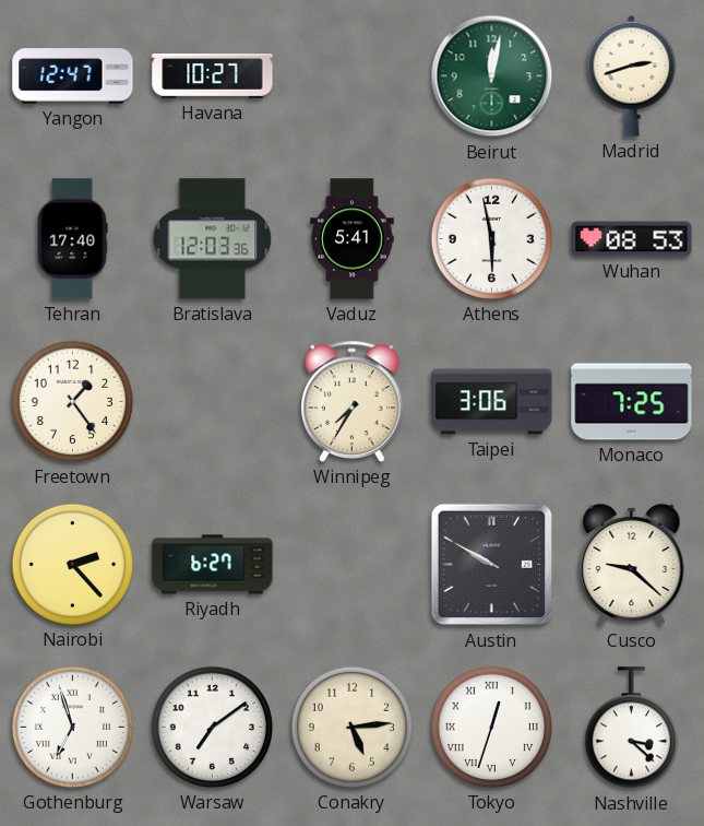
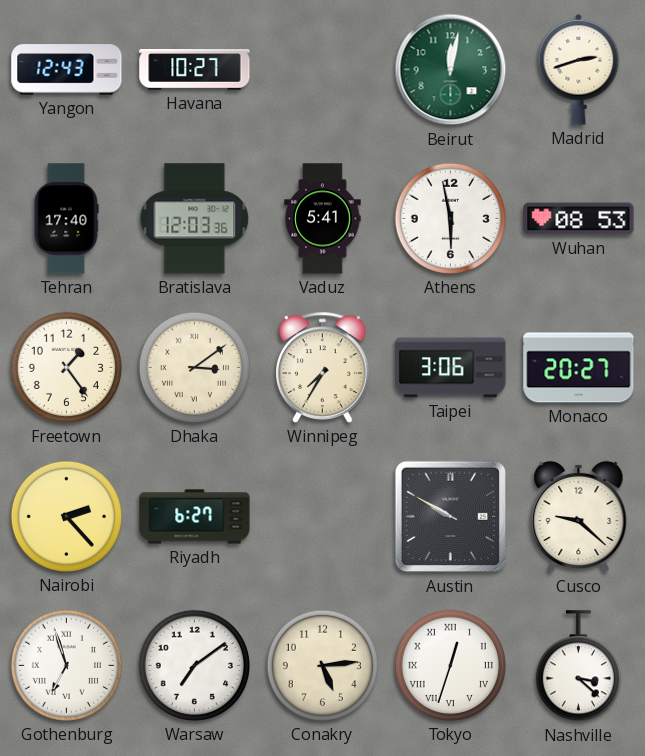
Yangon: 12:47 -> 12:43
Dhaka: none -> 3:09
Monaco: 7:25 -> 20:27
